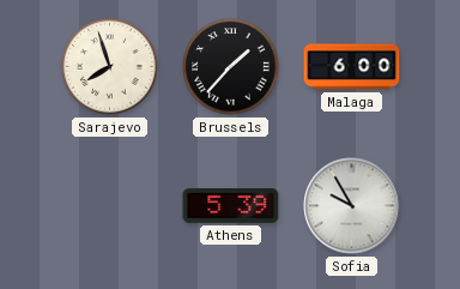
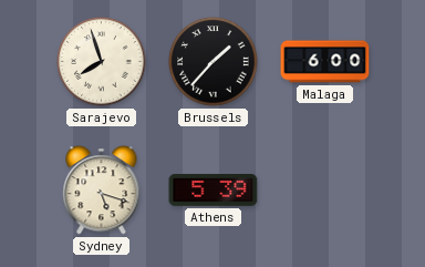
Sydney: none -> 5:18
Sofia: 9:55 -> none
